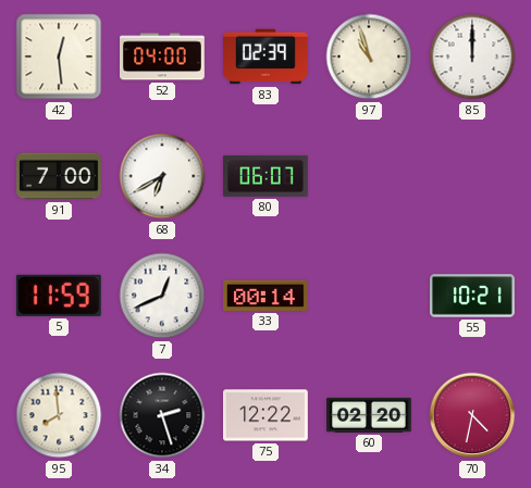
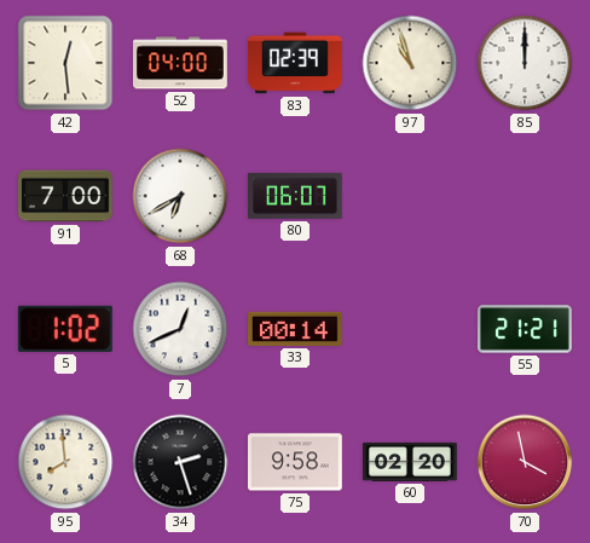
5: 11:59 -> 1:02
55: 10:21 -> 21:21
75: 12:22 -> 9:58
70: 4:32 -> 3:58
